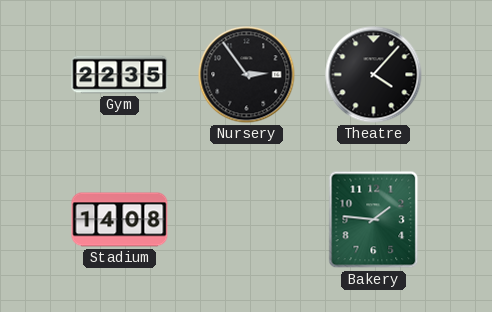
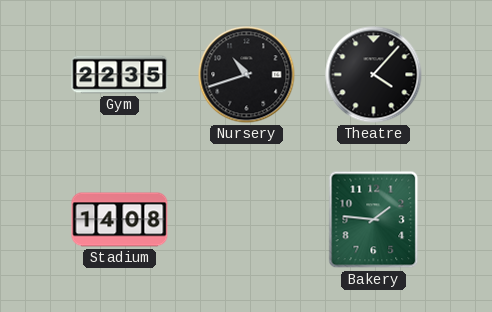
Nursery: 2:54 -> 10:42
